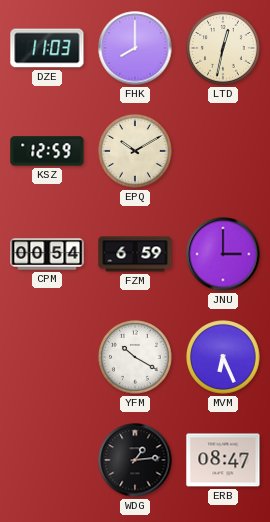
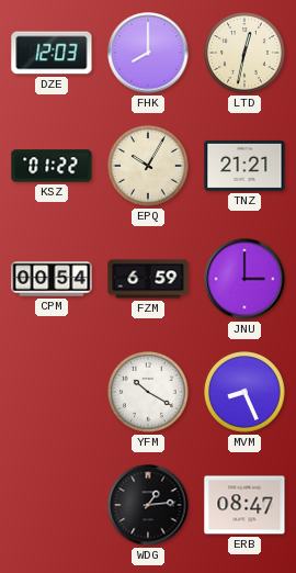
DZE: 11:03 -> 12:03
KSZ: 12:59 -> 01:22
EPQ: 10:10 -> 10:05
TNZ: none -> 21:21
MVM: 6:26 -> 8:26
